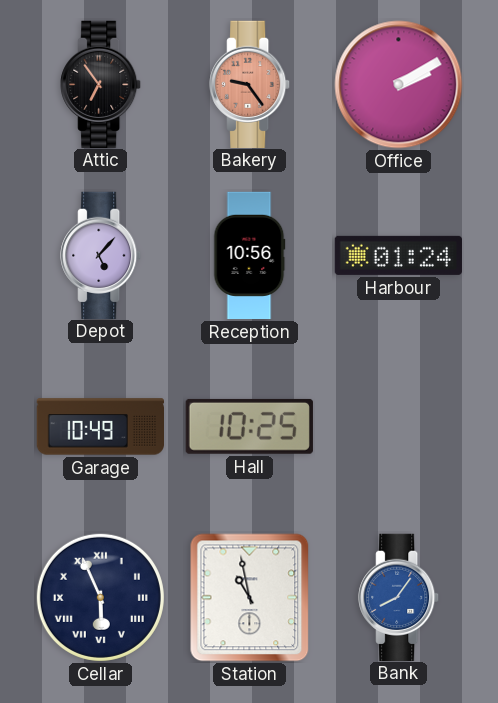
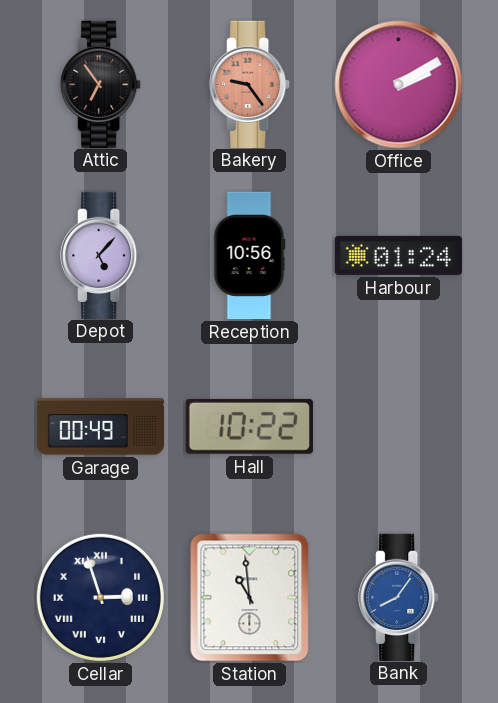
Garage: 10:49 -> 00:49
Hall: 10:25 -> 10:22
Cellar: 5:56 -> 2:57
Station: 10:58 -> 10:59
